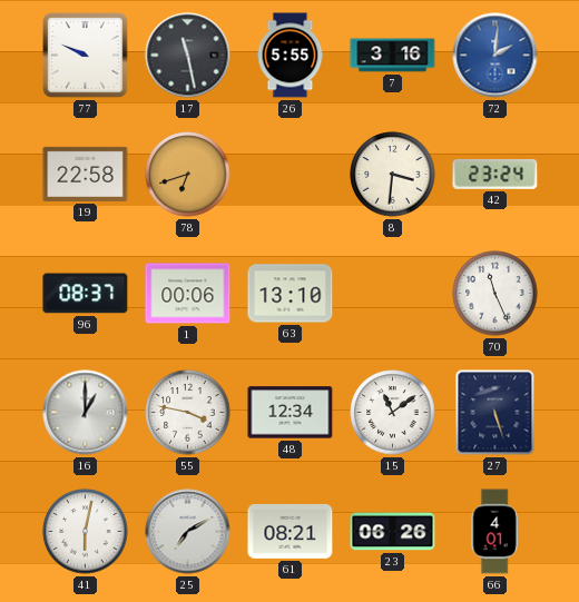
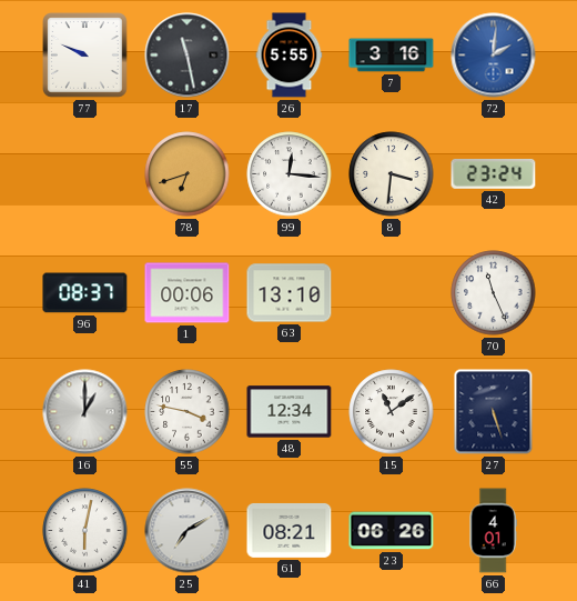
19: 22:58 -> none
99: none -> 12:16
